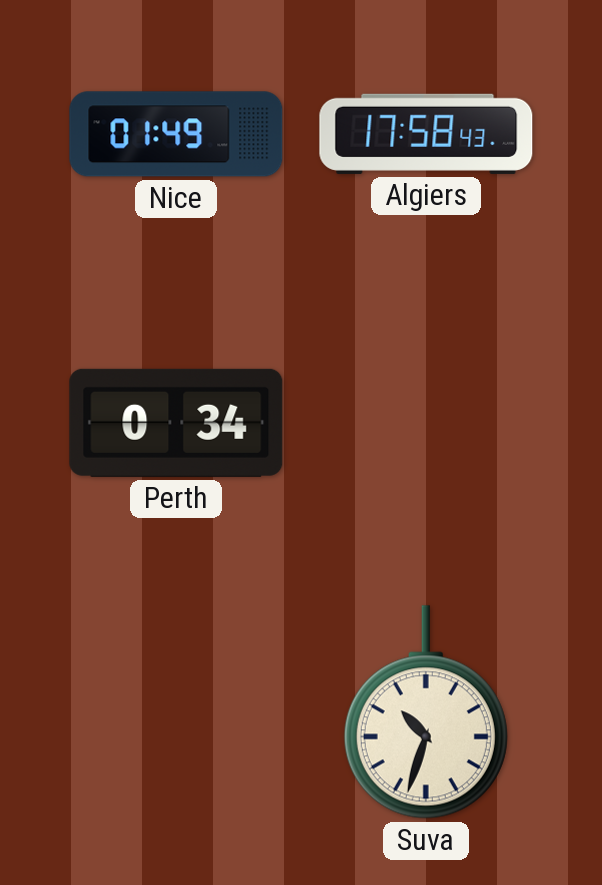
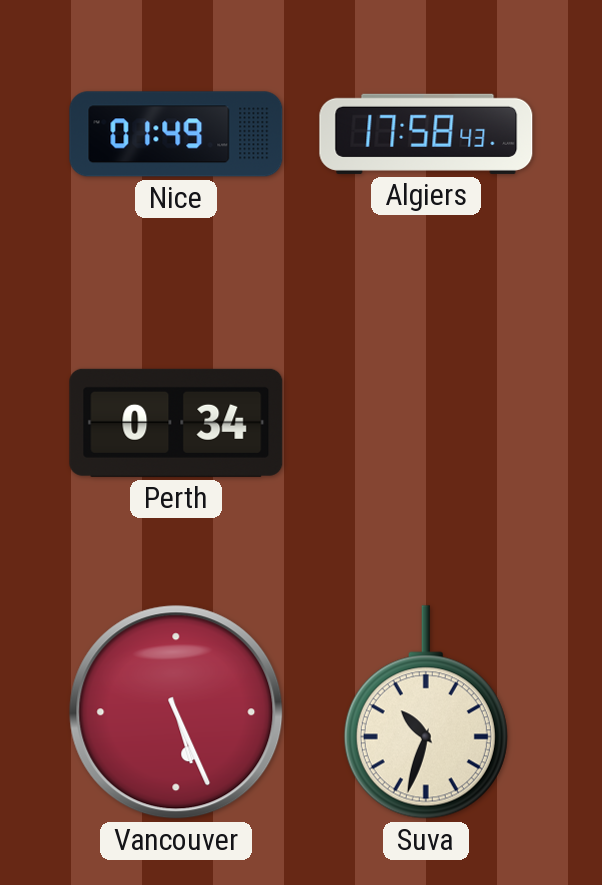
Vancouver: none -> 5:26
